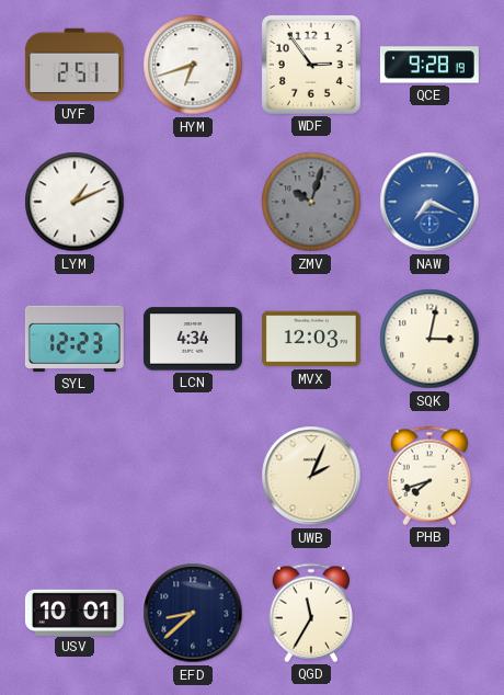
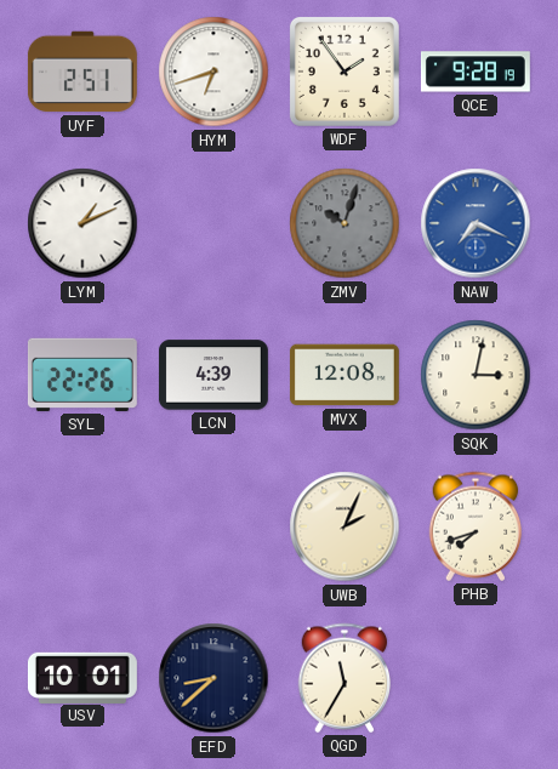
WDF: 2:54 -> 1:54
SYL: 12:23 -> 22:26
LCN: 4:34 -> 4:39
MVX: 12:03 -> 12:08
